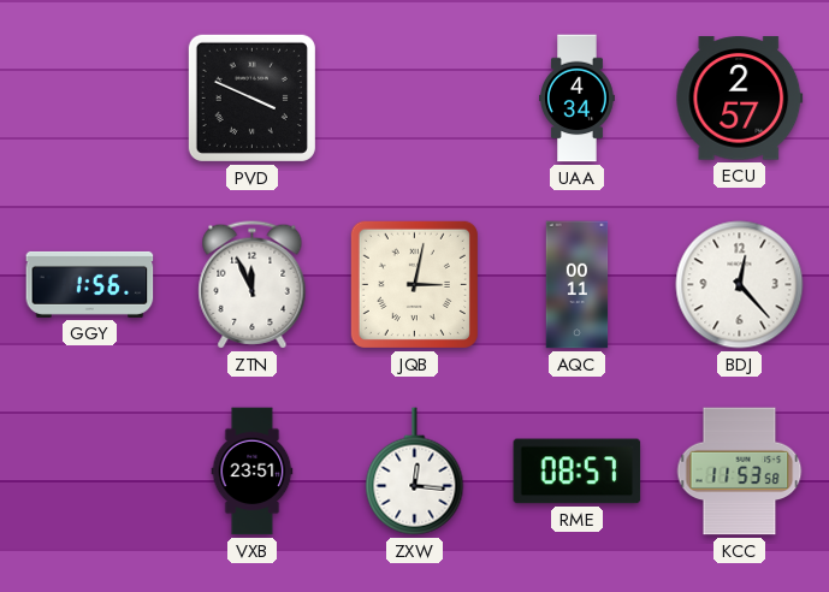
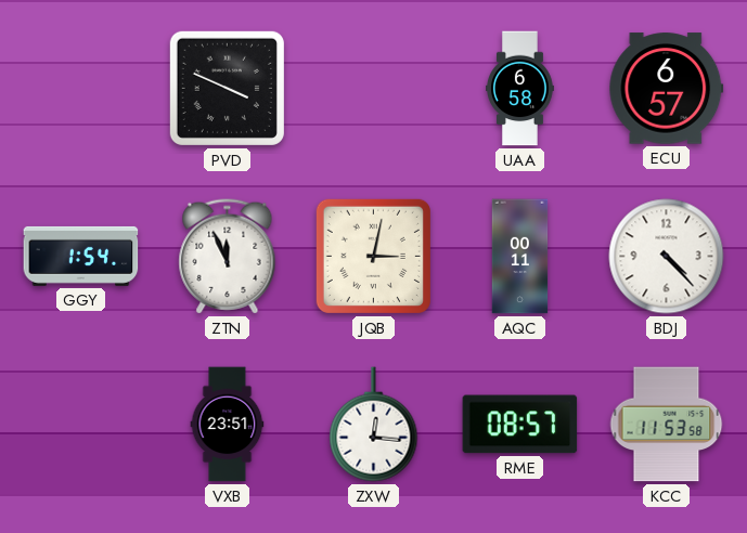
UAA: 4:34 -> 6:58
ECU: 2:57 -> 6:57
GGY: 1:56 -> 1:54
BDJ: 12:23 -> 4:23
